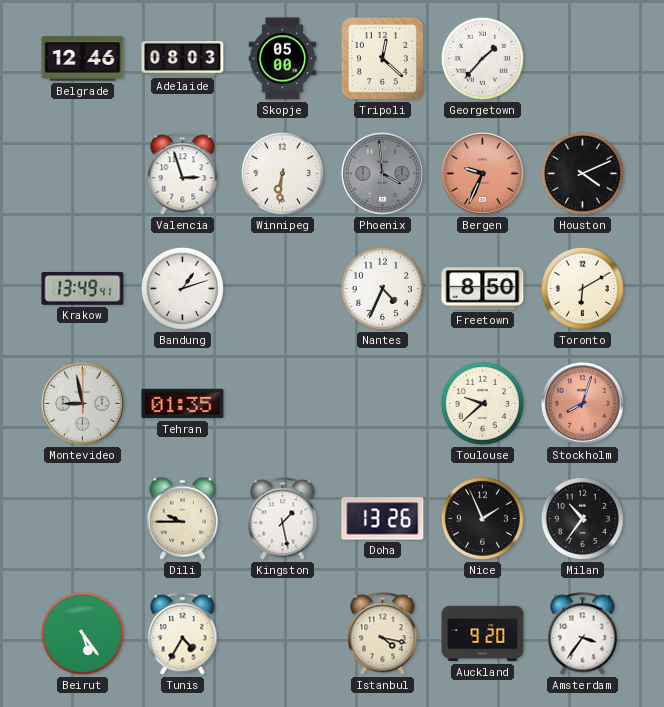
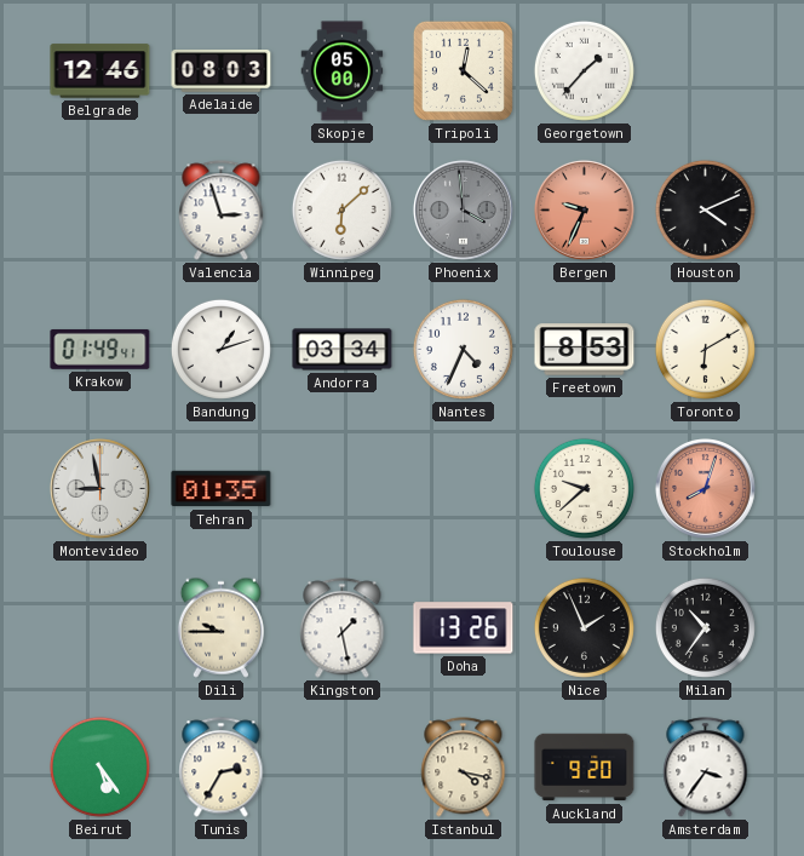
Winnipeg: 6:31 -> 6:08
Krakow: 13:49 -> 01:49
Andorra: none -> 03:34
Freetown: 8:50 -> 8:53
Tunis: 4:35 -> 2:35
